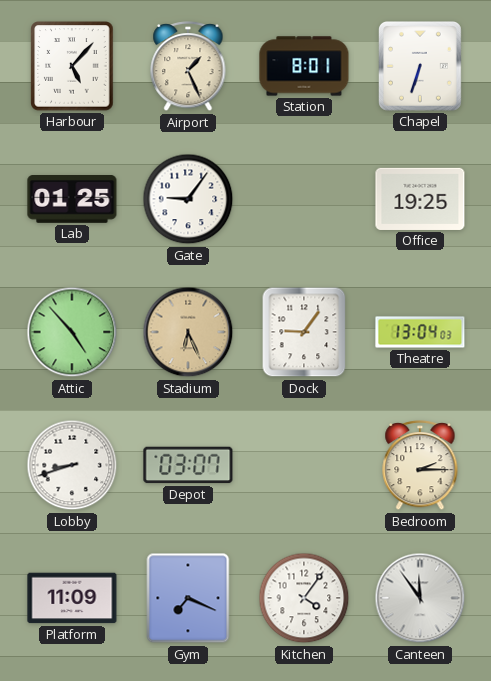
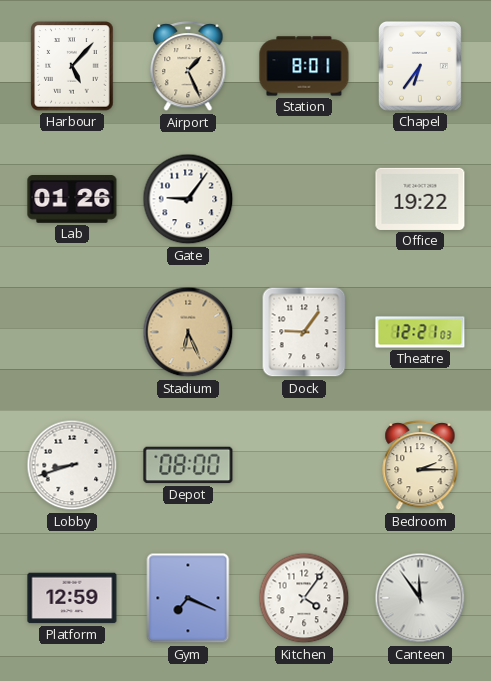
Chapel: 6:33 -> 6:36
Lab: 01:25 -> 01:26
Office: 19:25 -> 19:22
Attic: 4:53 -> none
Theatre: 13:04 -> 12:21
Depot: 03:07 -> 08:00
Platform: 11:09 -> 12:59
